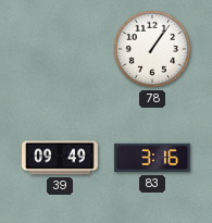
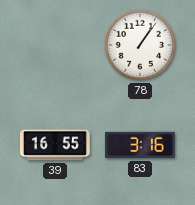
39: 09:49 -> 16:55
